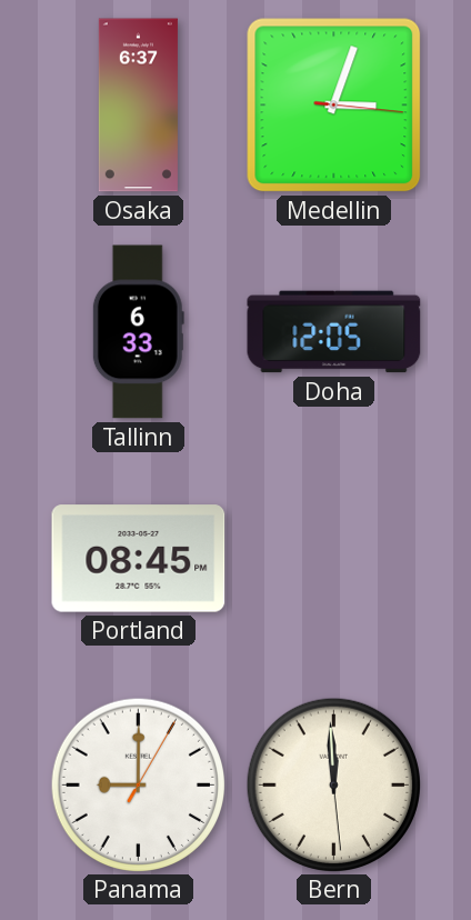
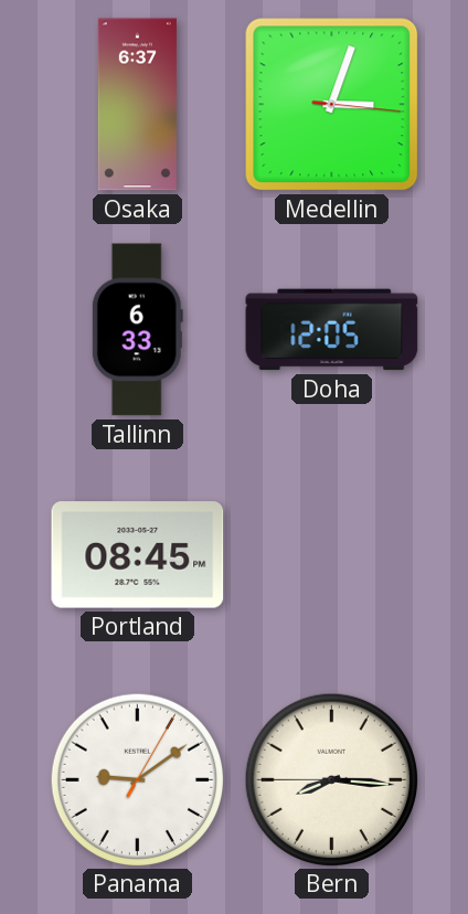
Panama: 9:00 -> 9:09
Bern: 11:59 -> 8:15
